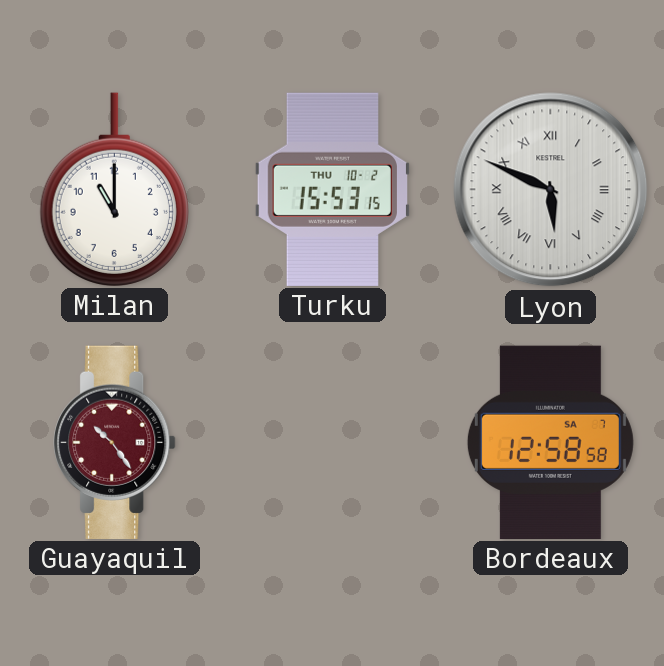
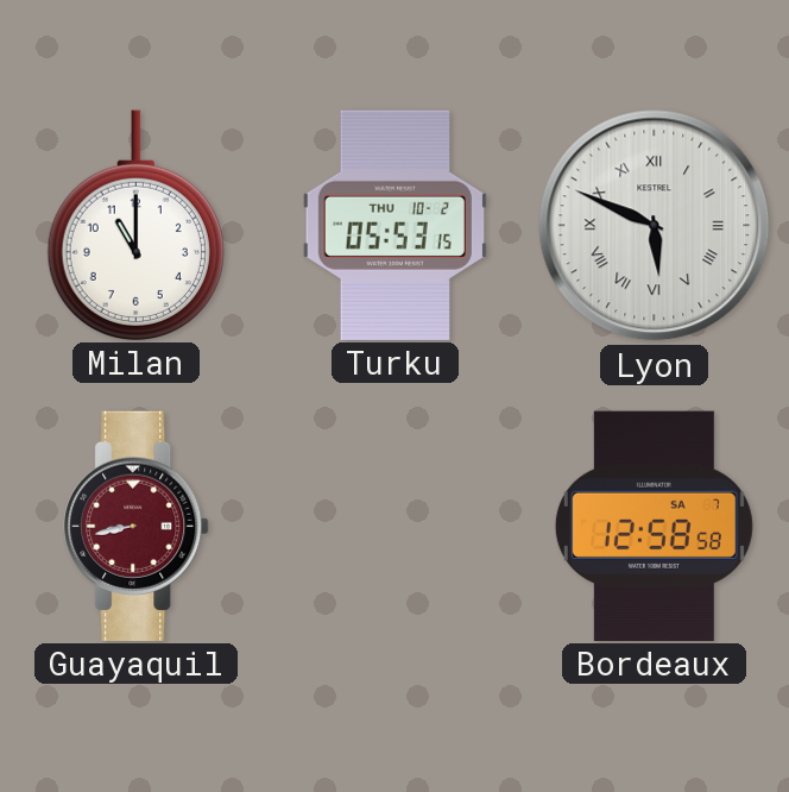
Turku: 15:53 -> 05:53
Guayaquil: 10:24 -> 8:43
